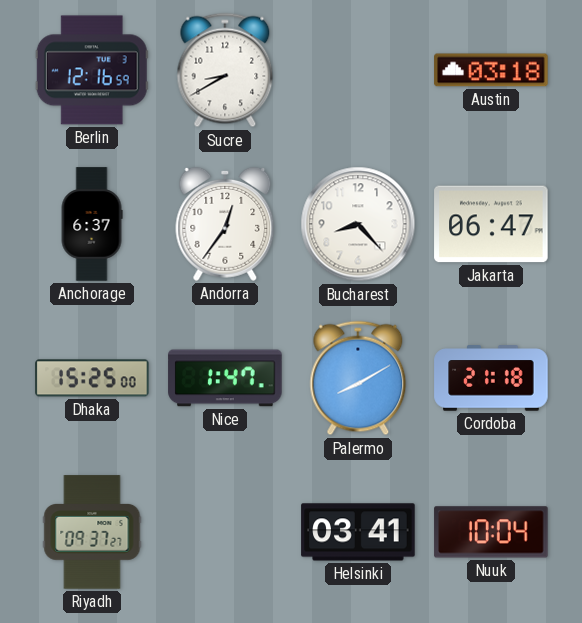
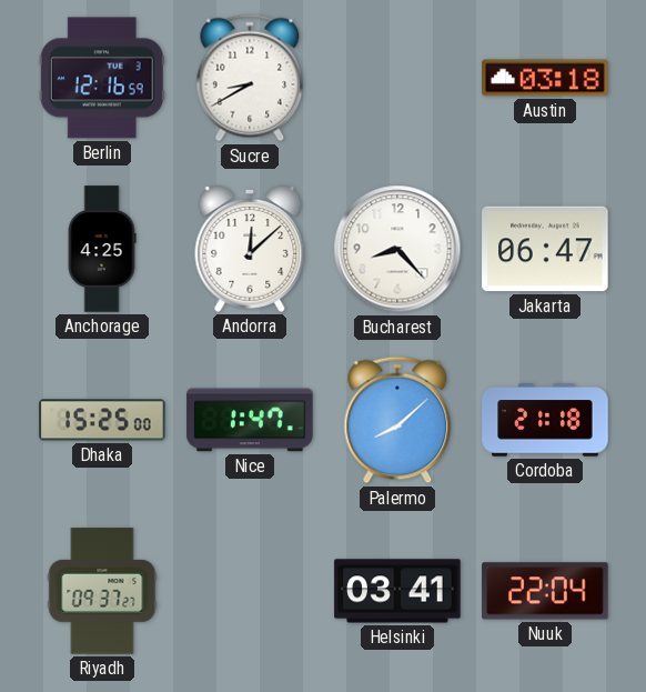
Anchorage: 6:37 -> 4:25
Andorra: 12:36 -> 12:08
Palermo: 8:10 -> 8:08
Nuuk: 10:04 -> 22:04
